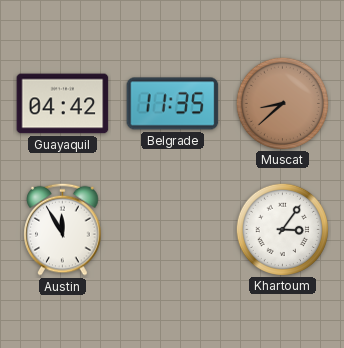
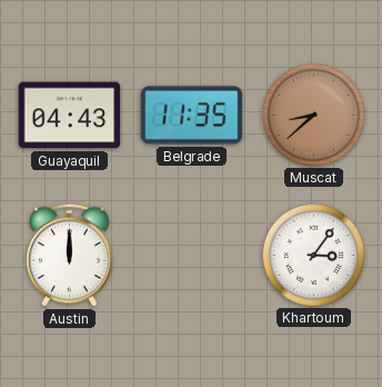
Guayaquil: 04:42 -> 04:43
Austin: 11:55 -> 12:00
